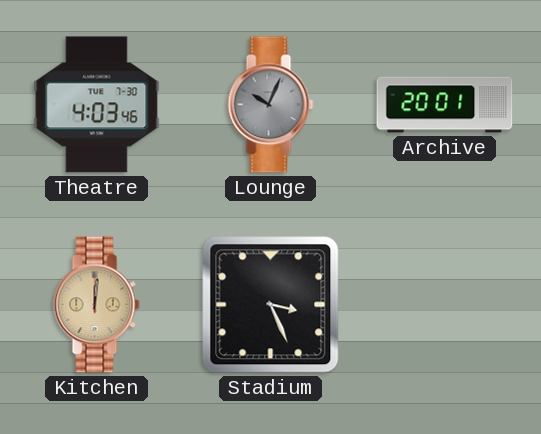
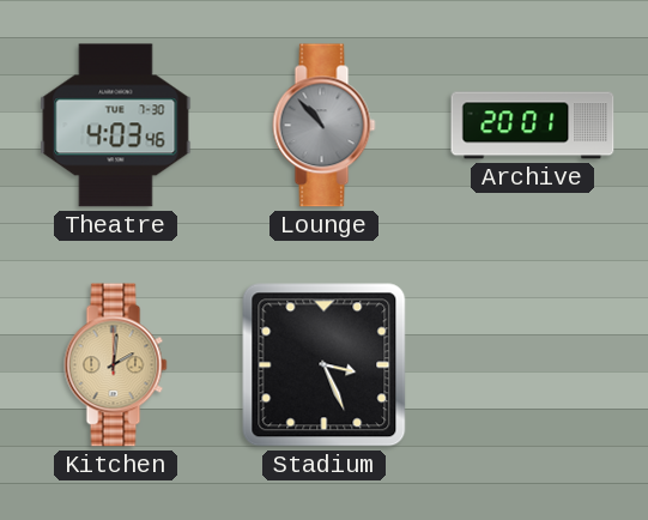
Lounge: 10:04 -> 10:53
Kitchen: 12:01 -> 2:01
